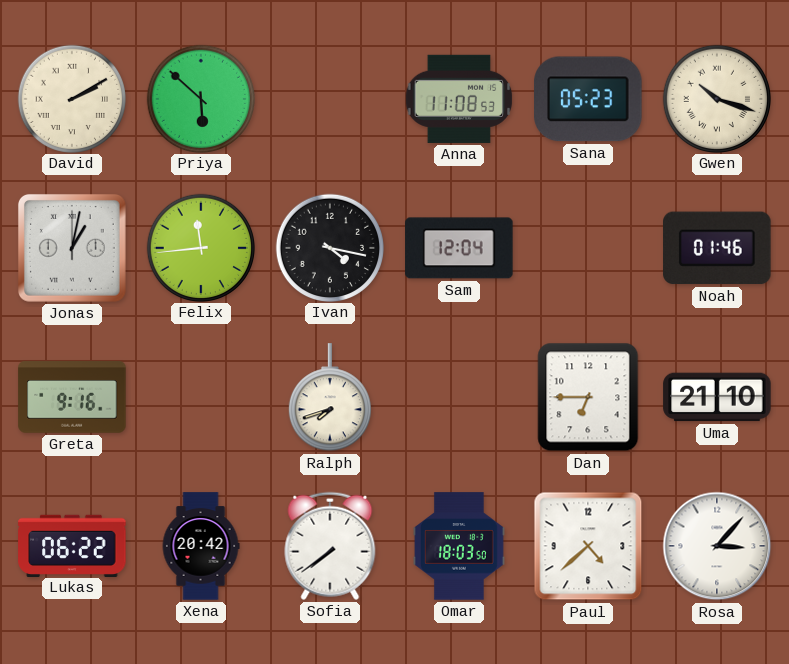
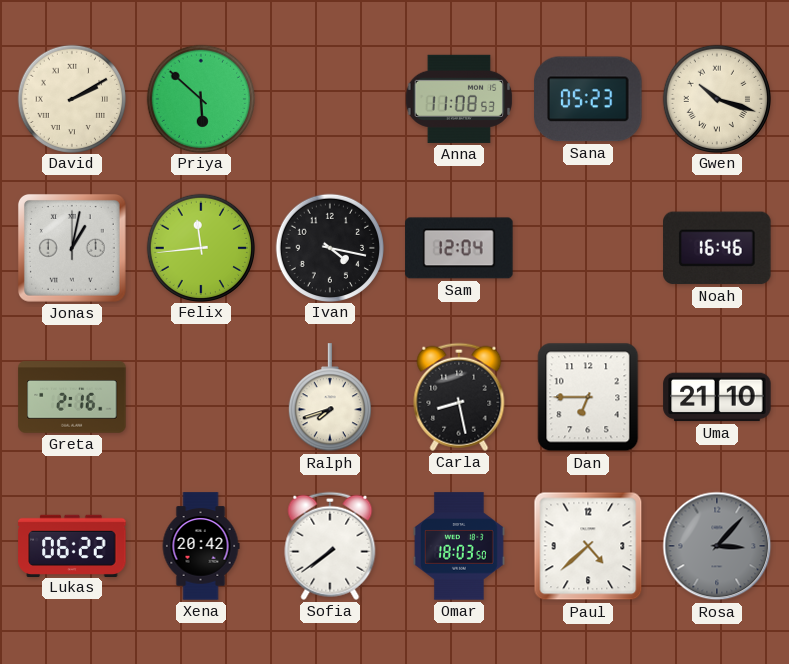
Noah: 01:46 -> 16:46
Greta: 9:16 -> 2:16
Carla: none -> 8:28
Rosa dial: white -> grey
